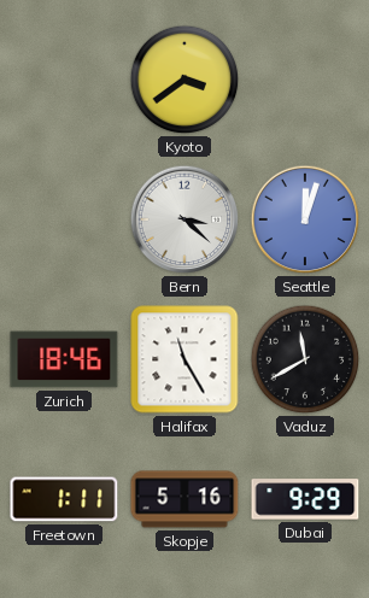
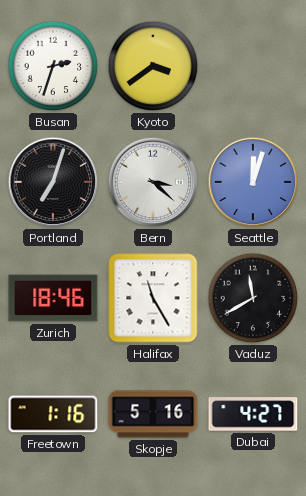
Busan: none -> 2:33
Portland: none -> 7:03
Freetown: 1:11 -> 1:16
Dubai: 9:29 -> 4:27
